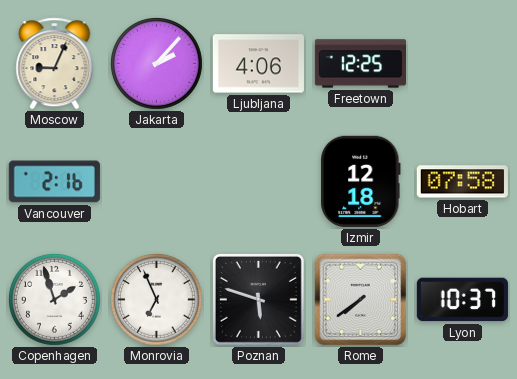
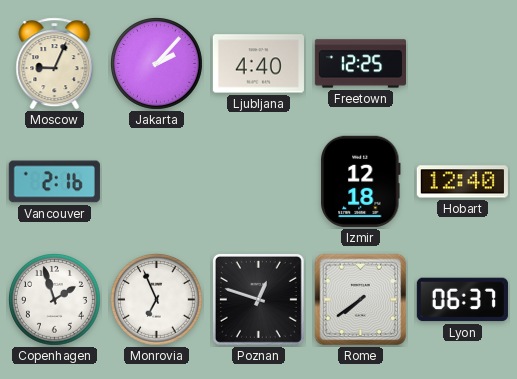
Ljubljana: 4:06 -> 4:40
Hobart: 07:58 -> 12:40
Poznan: 5:48 -> 12:48
Lyon: 10:37 -> 06:37
